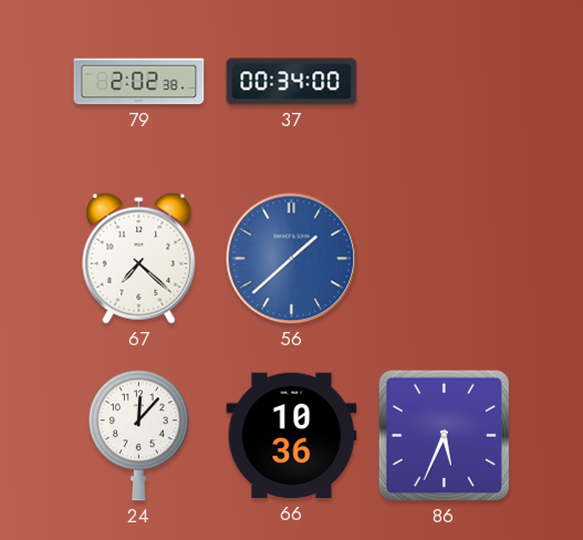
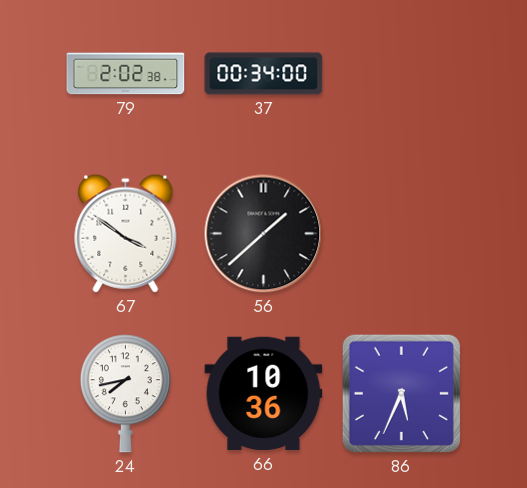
67: 7:22 -> 3:51
56 dial: blue -> black
24: 12:07 -> 7:43
